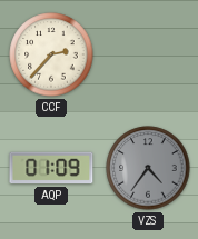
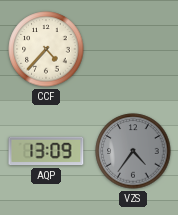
CCF: 2:37 -> 4:37
AQP: 01:09 -> 13:09
